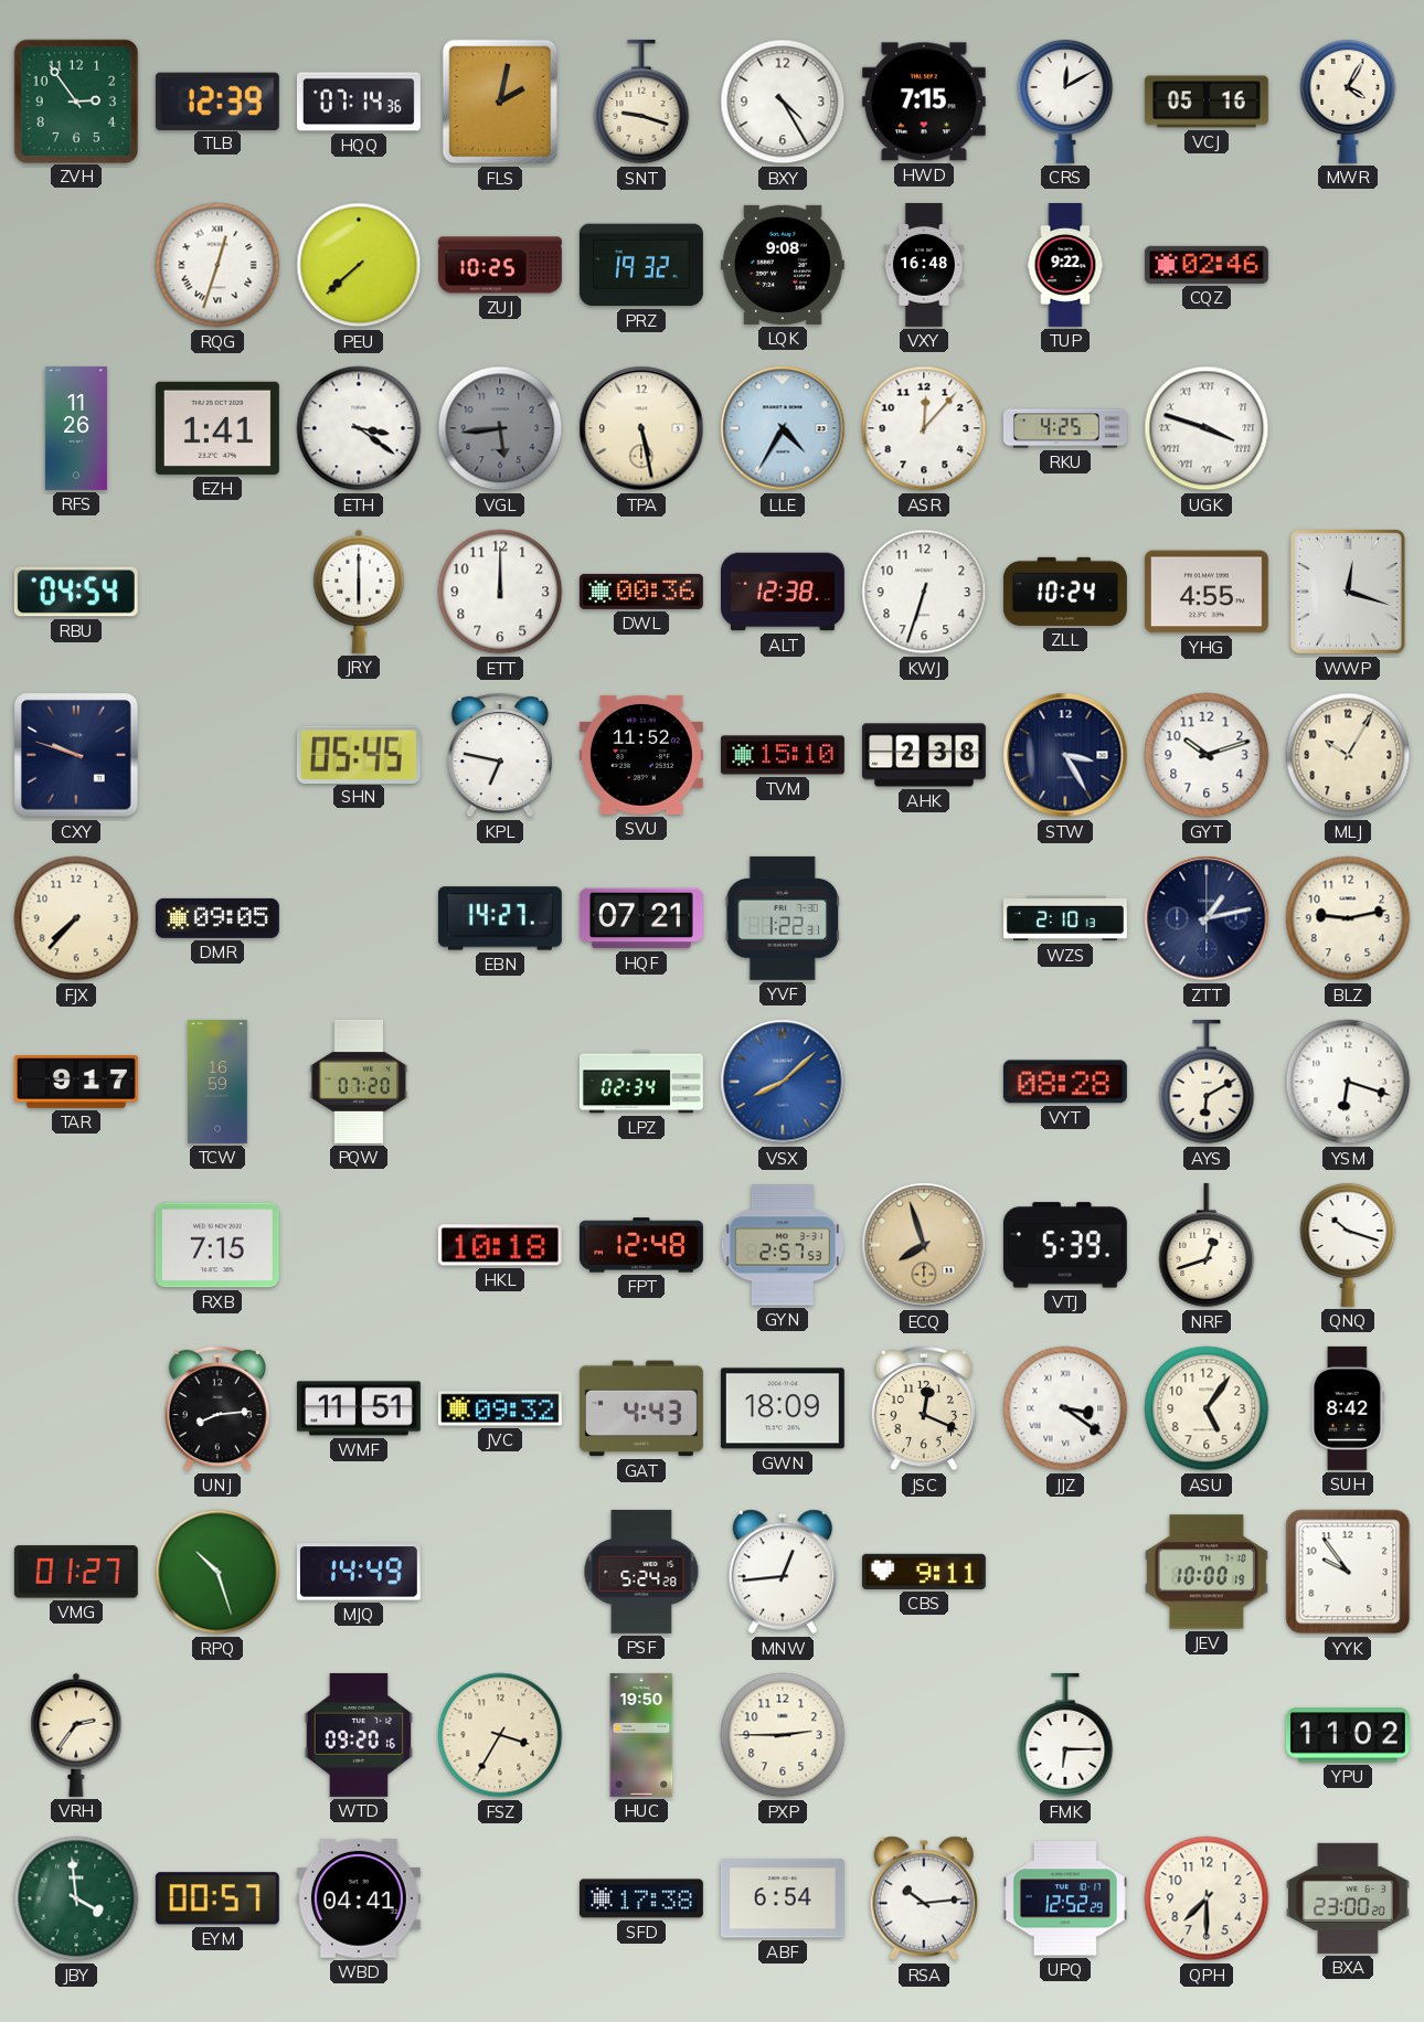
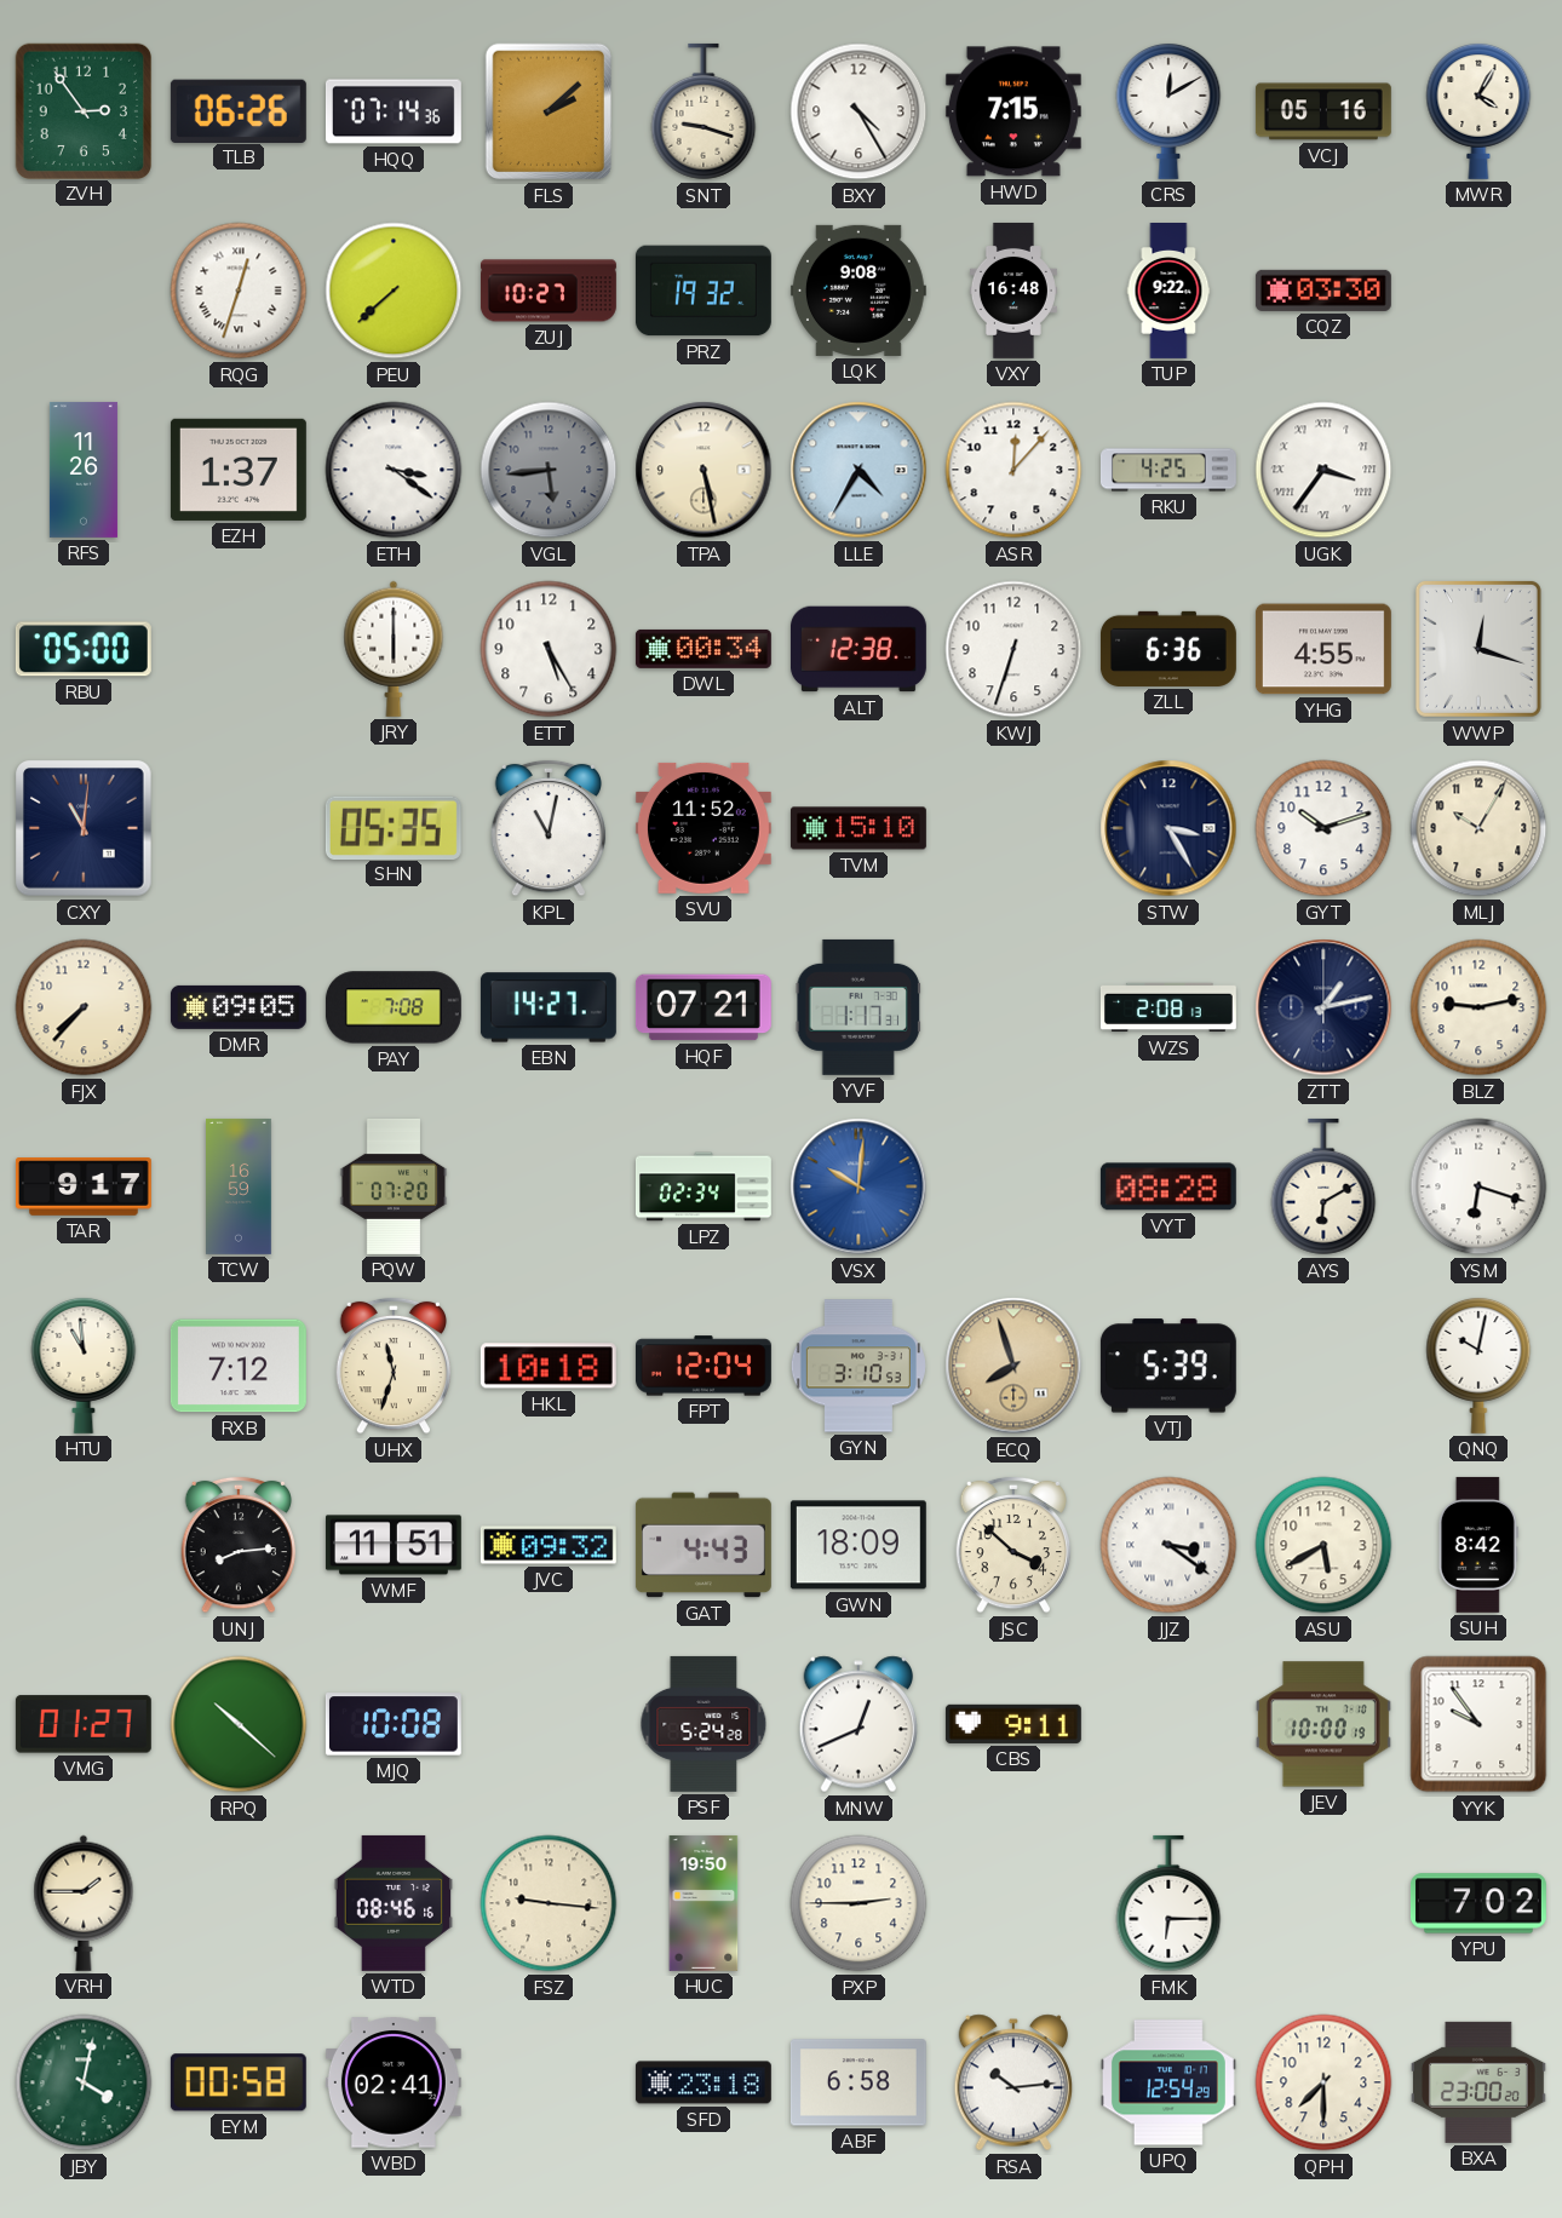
TLB: 12:39 -> 06:26
FLS: 2:02 -> 2:08
ZUJ: 10:25 -> 10:27
CQZ: 02:46 -> 03:30
EZH: 1:41 -> 1:37
UGK: 3:48 -> 3:36
RBU: 04:54 -> 05:00
ETT: 12:00 -> 5:25
DWL: 00:36 -> 00:34
ZLL: 10:24 -> 6:36
CXY: 9:48 -> 11:01
SHN: 05:45 -> 05:35
KPL: 6:47 -> 11:02
AHK: 2:38 -> none
PAY: none -> 7:08
YVF: 1:22 -> 1:17
WZS: 2:10 -> 2:08
VSX: 8:08 -> 10:01
HTU: none -> 10:59
RXB: 7:15 -> 7:12
UHX: none -> 11:33
FPT: 12:48 -> 12:04
GYN: 2:57 -> 3:10
NRF: 12:42 -> none
QNQ: 10:18 -> 10:02
JSC: 12:19 -> 3:52
ASU: 5:06 -> 5:40
RPQ: 10:27 -> 10:22
MJQ: 14:49 -> 10:08
MNW: 12:44 -> 12:41
VRH: 2:36 -> 1:45
WTD: 09:20 -> 08:46
FSZ: 3:35 -> 9:16
YPU: 11:02 -> 7:02
JBY: 3:59 -> 4:02
EYM: 00:57 -> 00:58
WBD: 04:41 -> 02:41
SFD: 17:38 -> 23:18
ABF: 6:54 -> 6:58
UPQ: 12:52 -> 12:54
